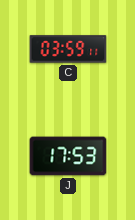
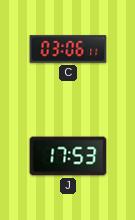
C: 03:59 -> 03:06
